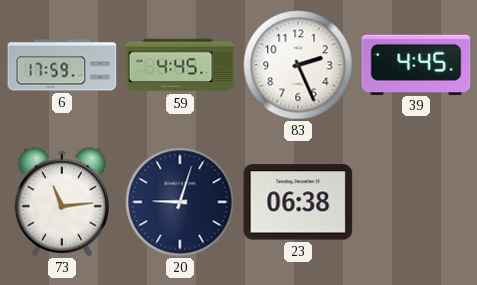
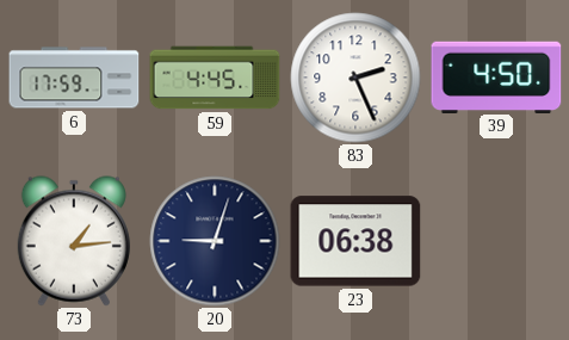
39: 4:45 -> 4:50
73: 11:14 -> 1:14
